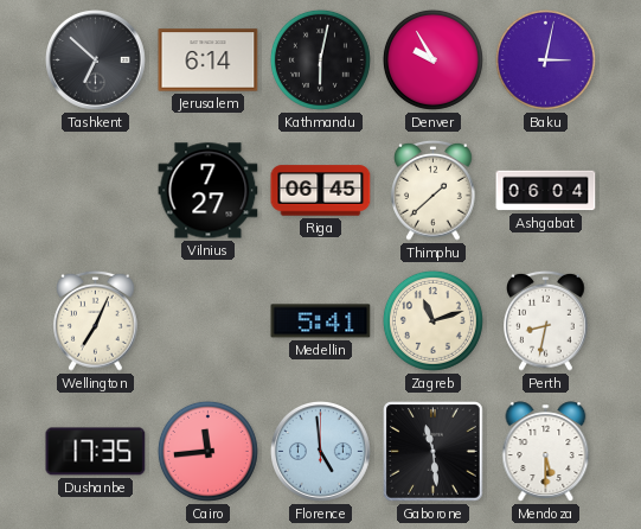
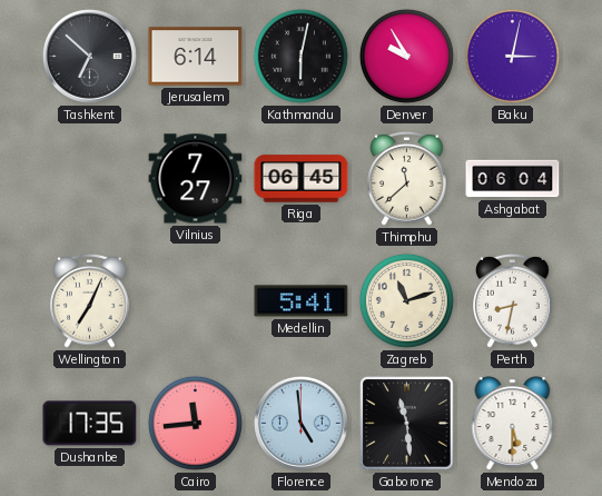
Thimphu: 1:38 -> 11:38
